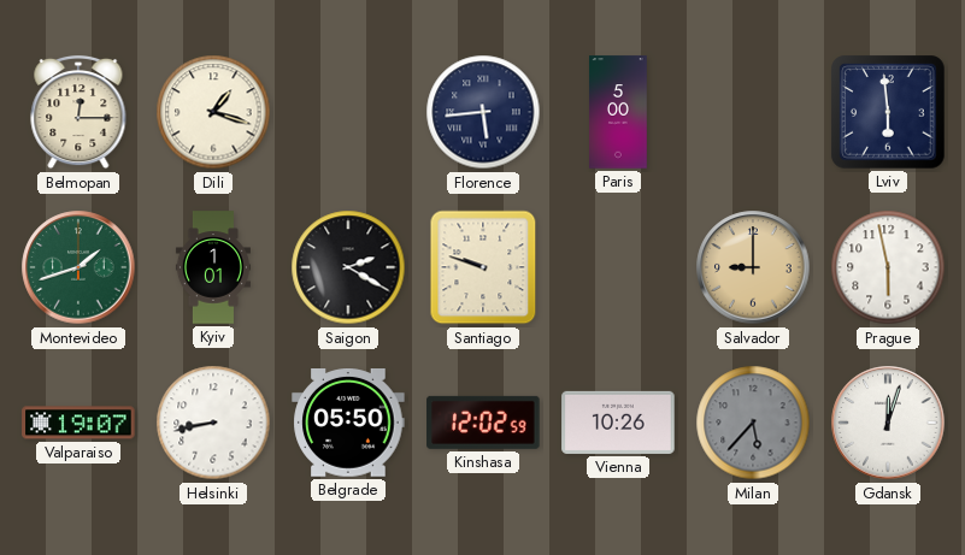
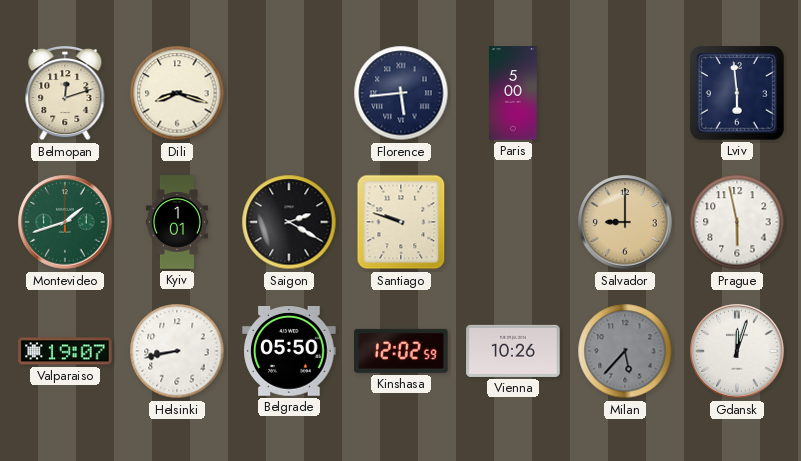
Belmopan: 12:15 -> 12:12
Dili: 1:18 -> 8:18
